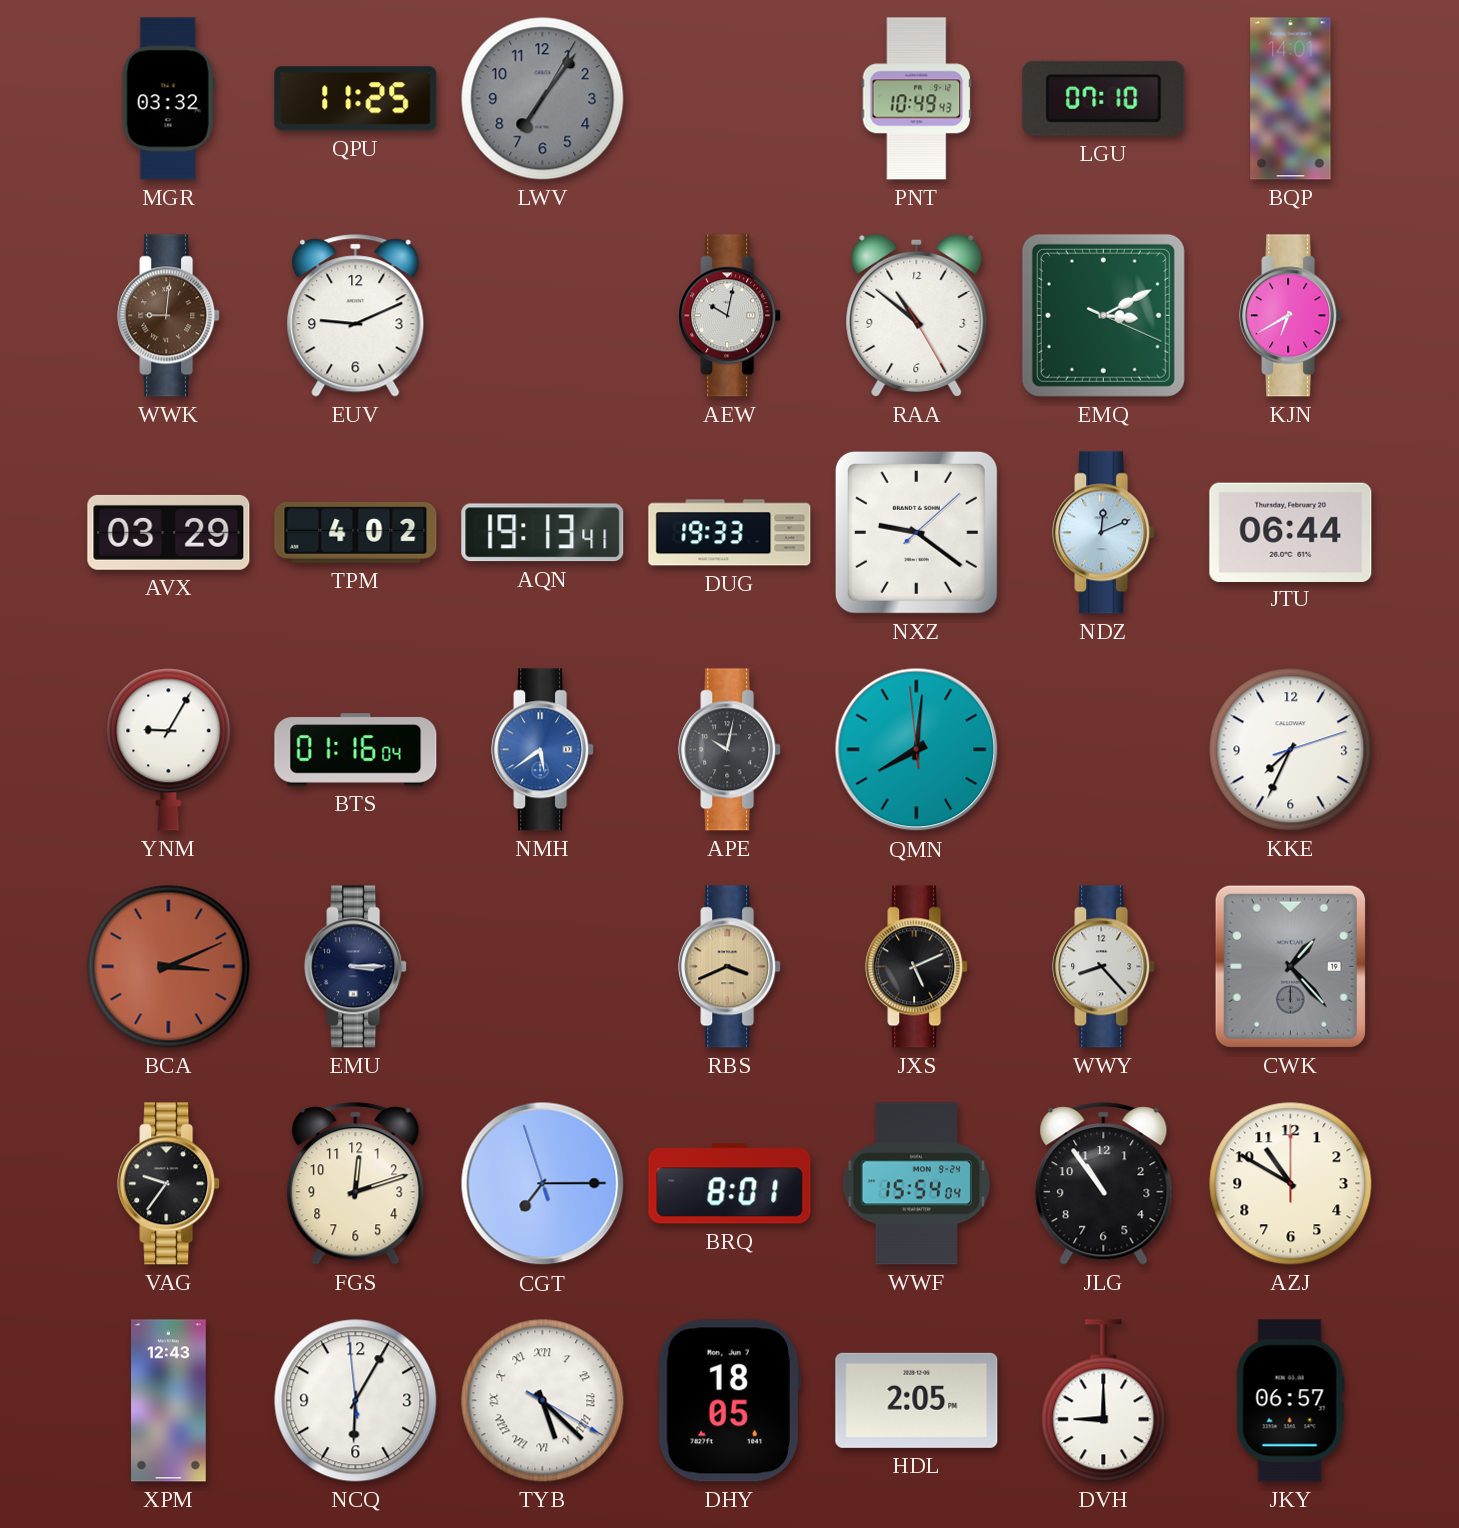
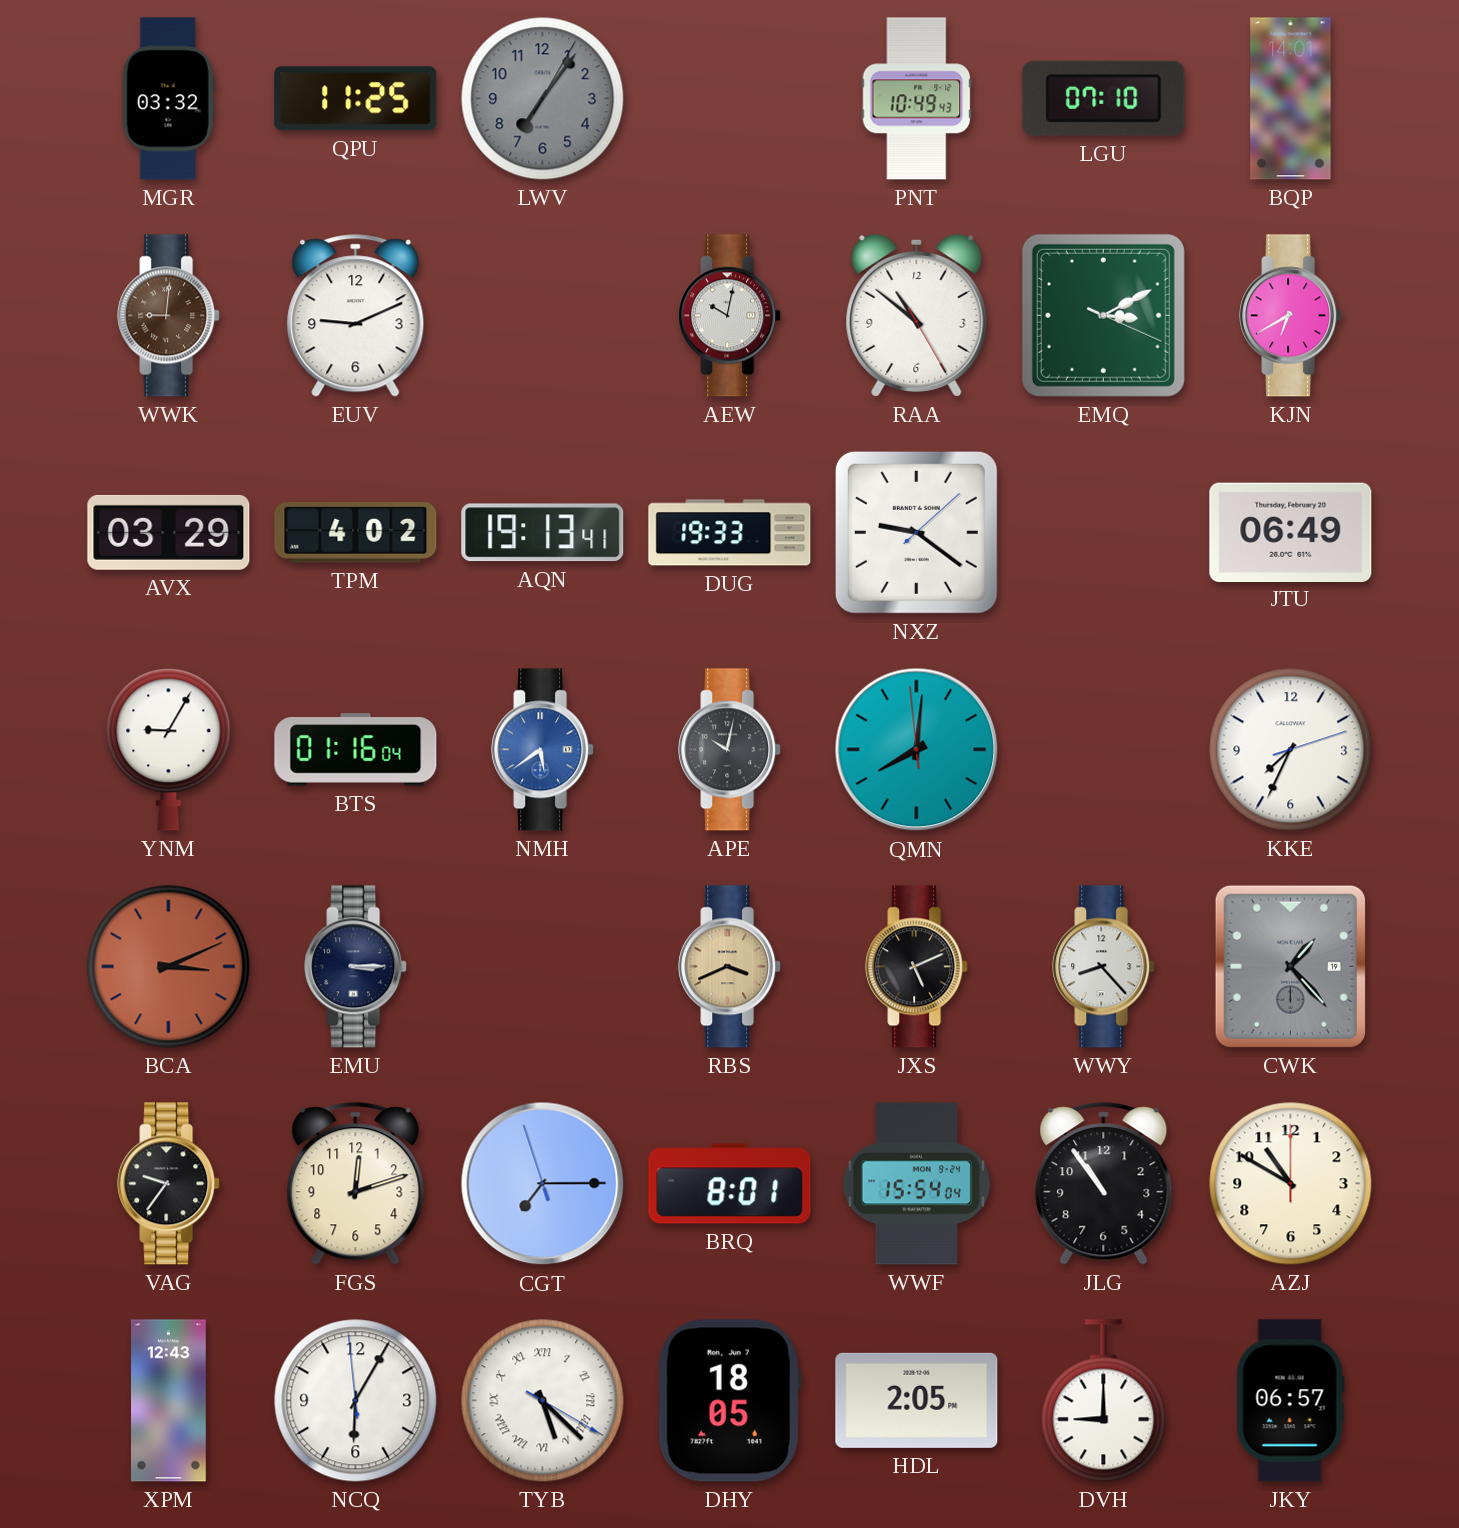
NDZ: 12:11 -> none
JTU: 06:44 -> 06:49
